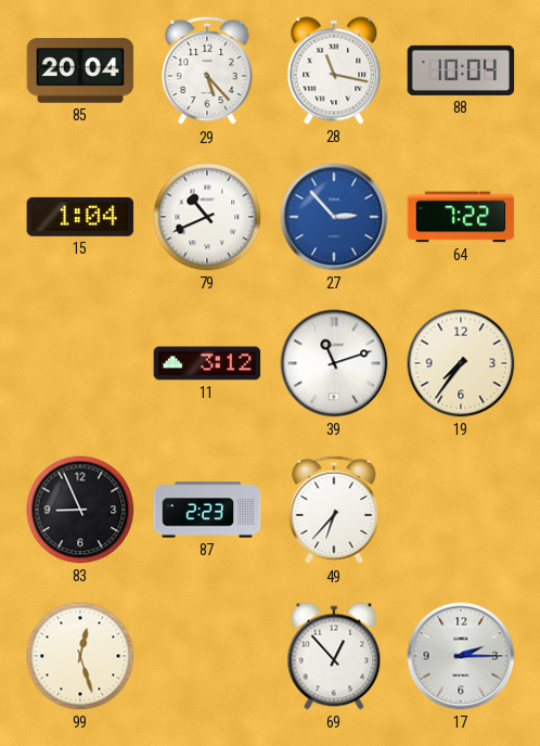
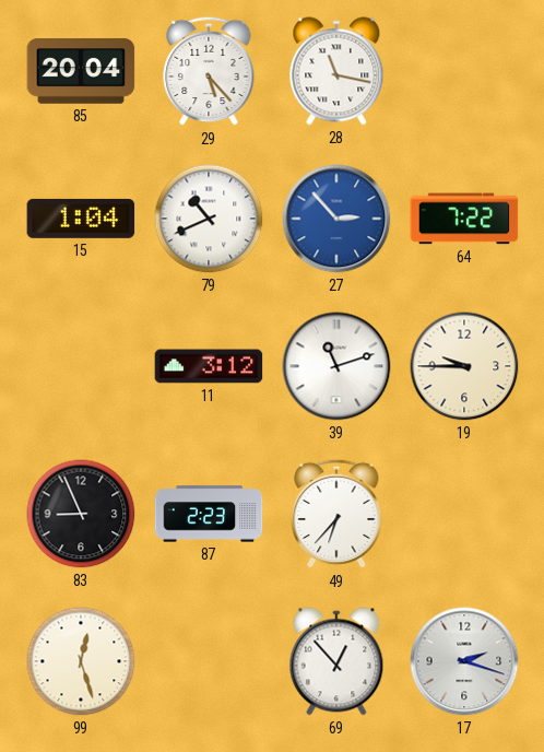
88: 10:04 -> none
19: 7:36 -> 9:45
17: 2:15 -> 2:18
